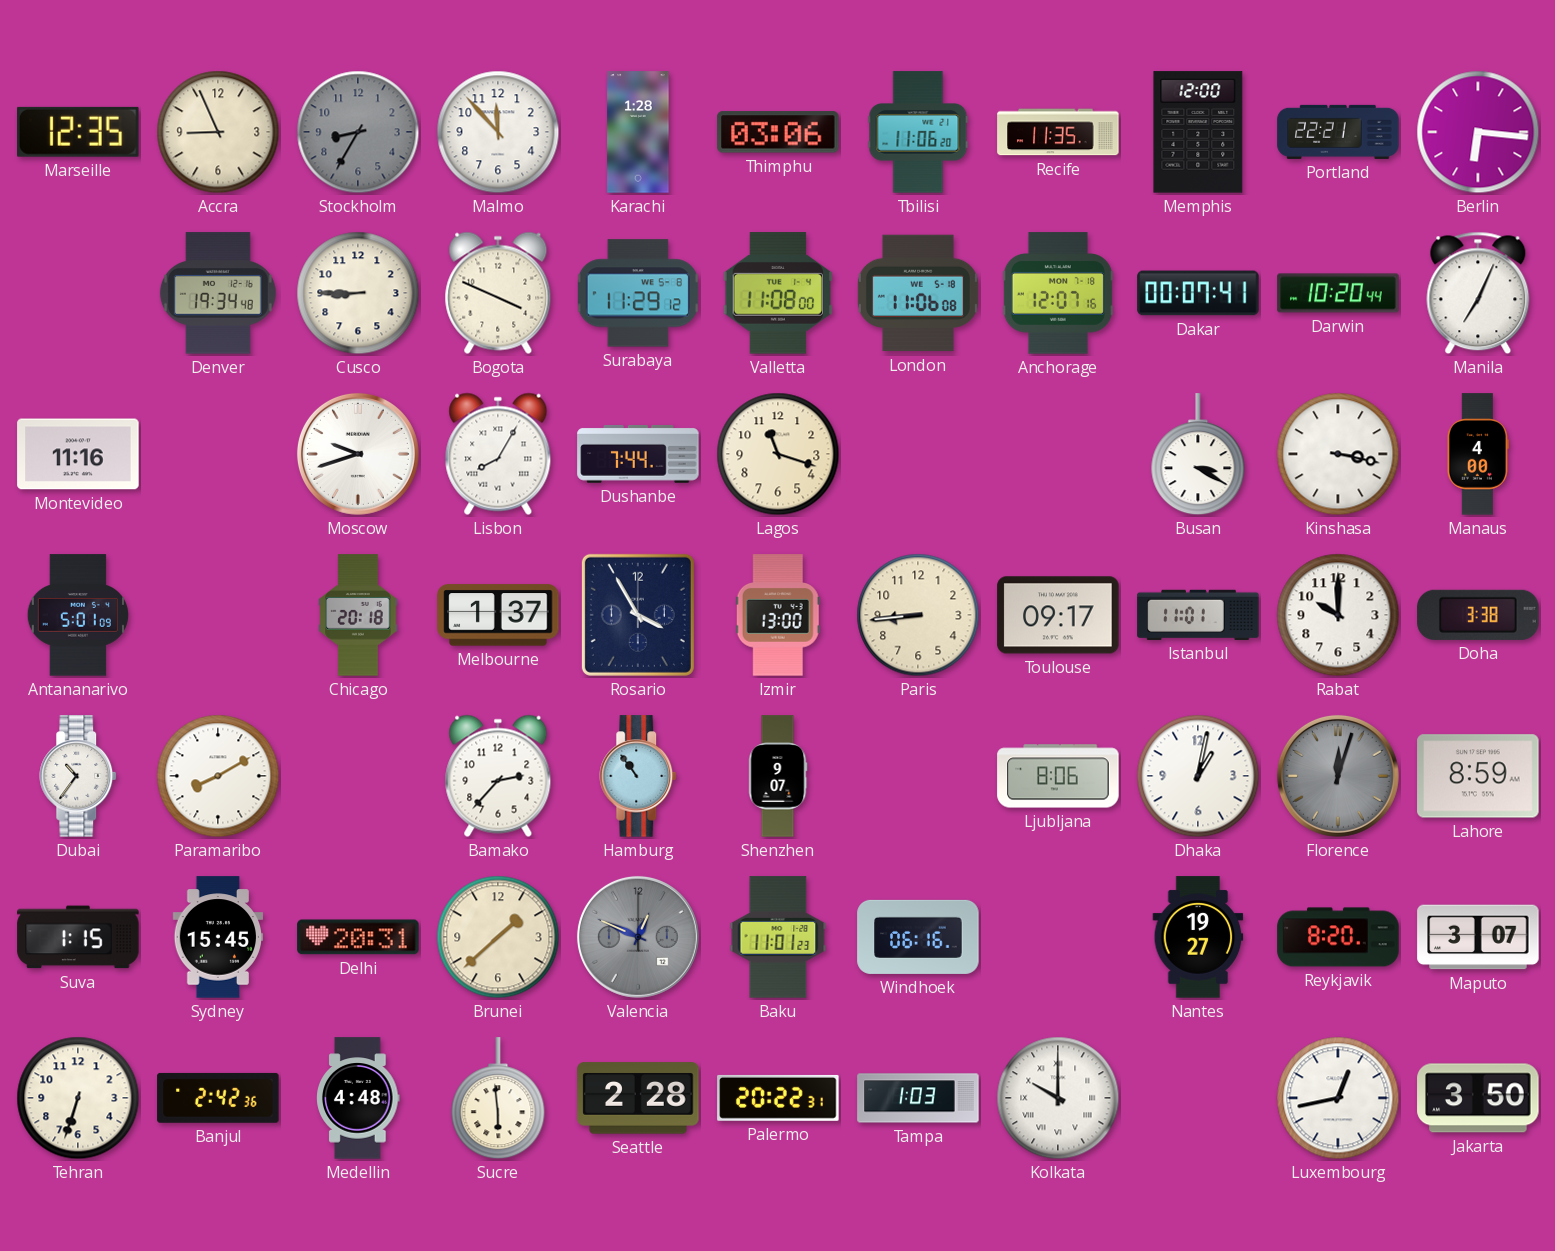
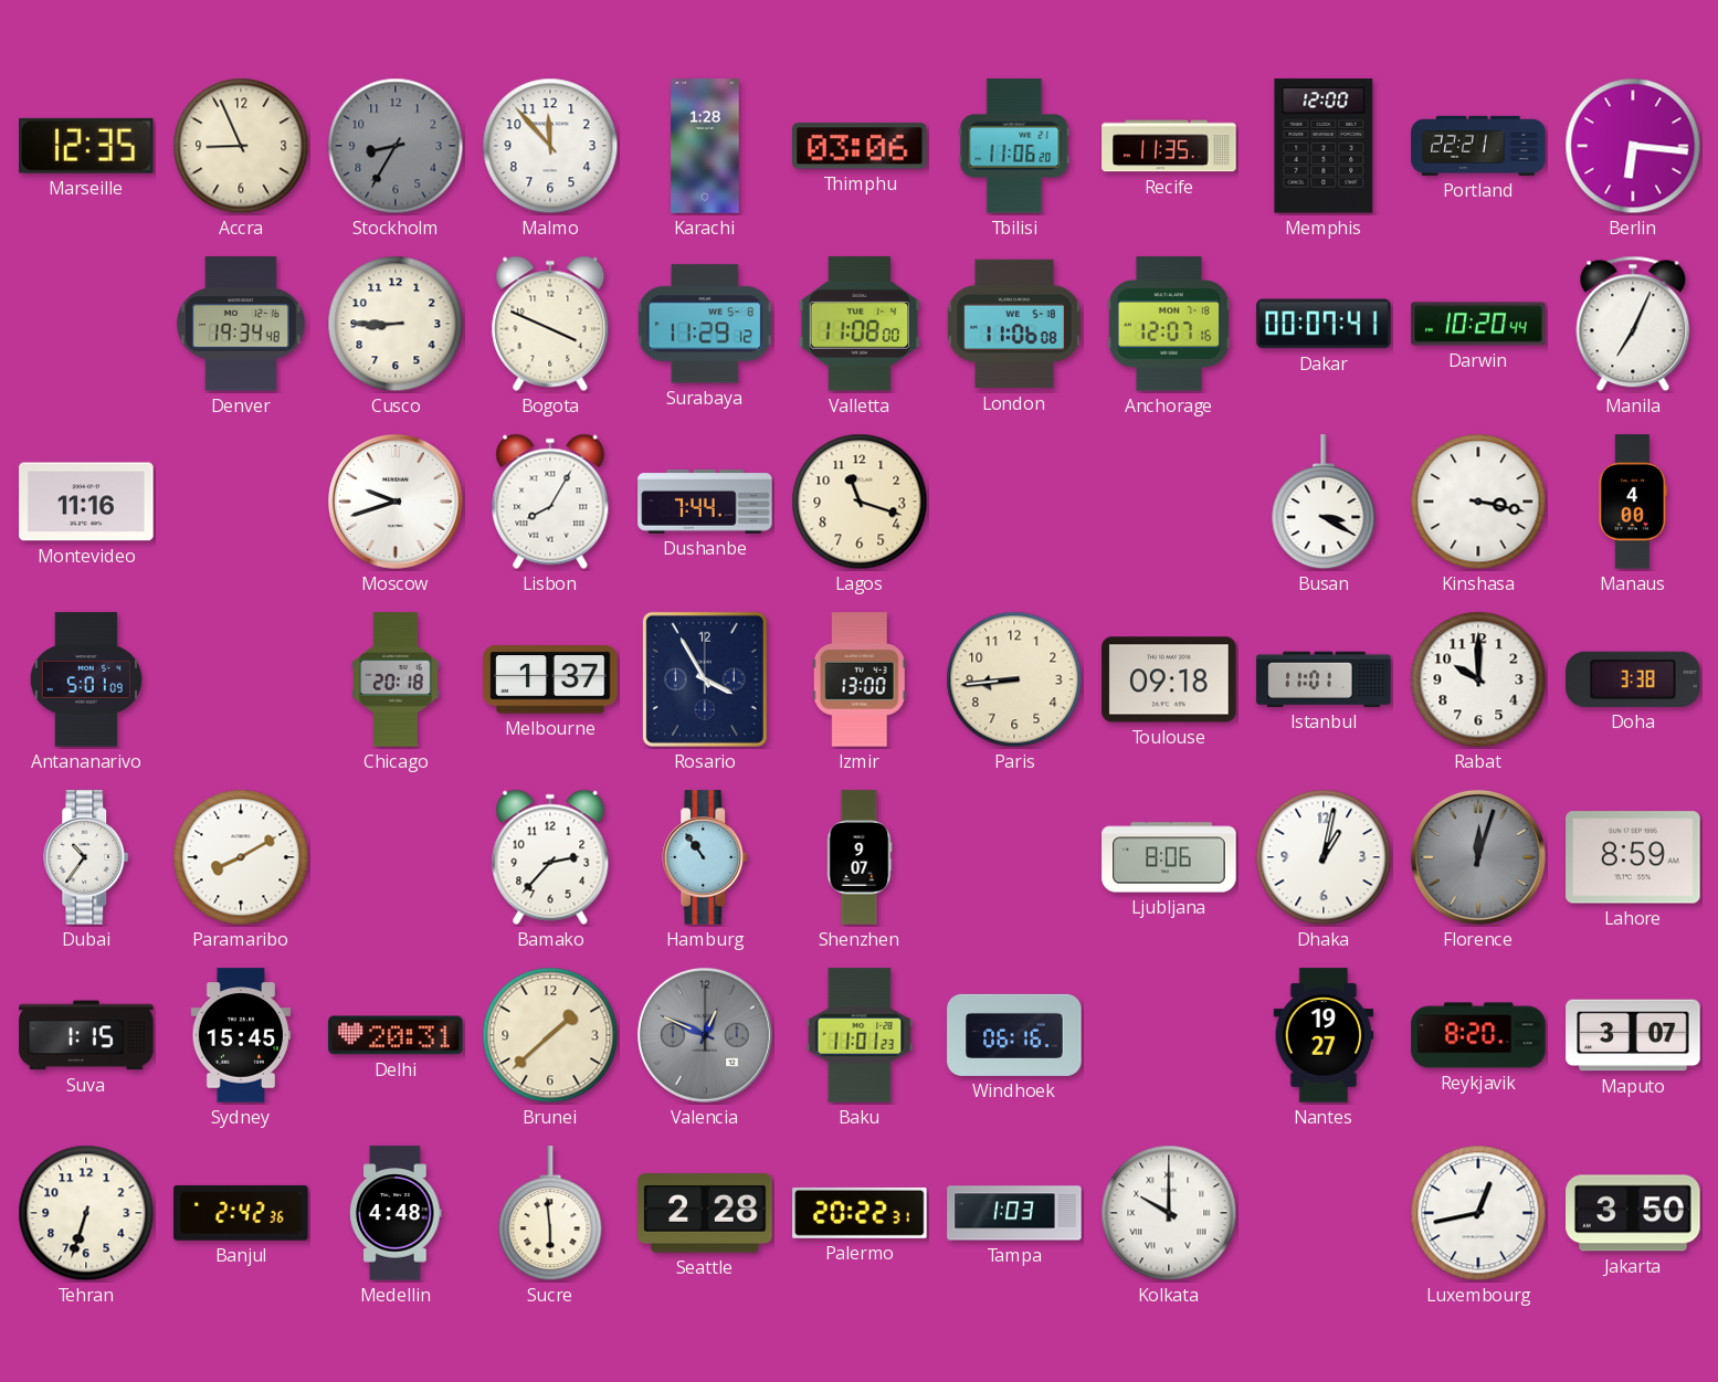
Toulouse: 09:17 -> 09:18
